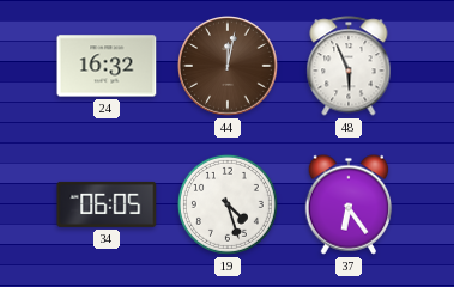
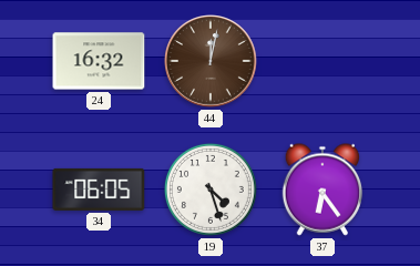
48: 5:56 -> none
